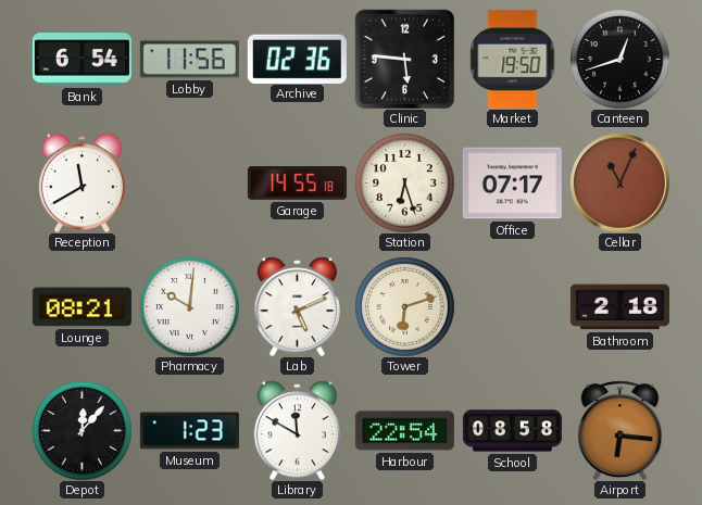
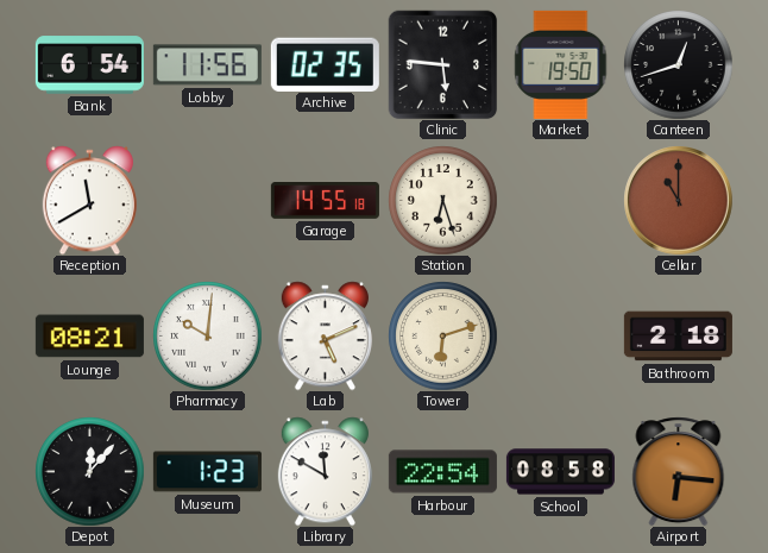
Archive: 02:36 -> 02:35
Office: 07:17 -> none
Cellar: 11:04 -> 11:00
